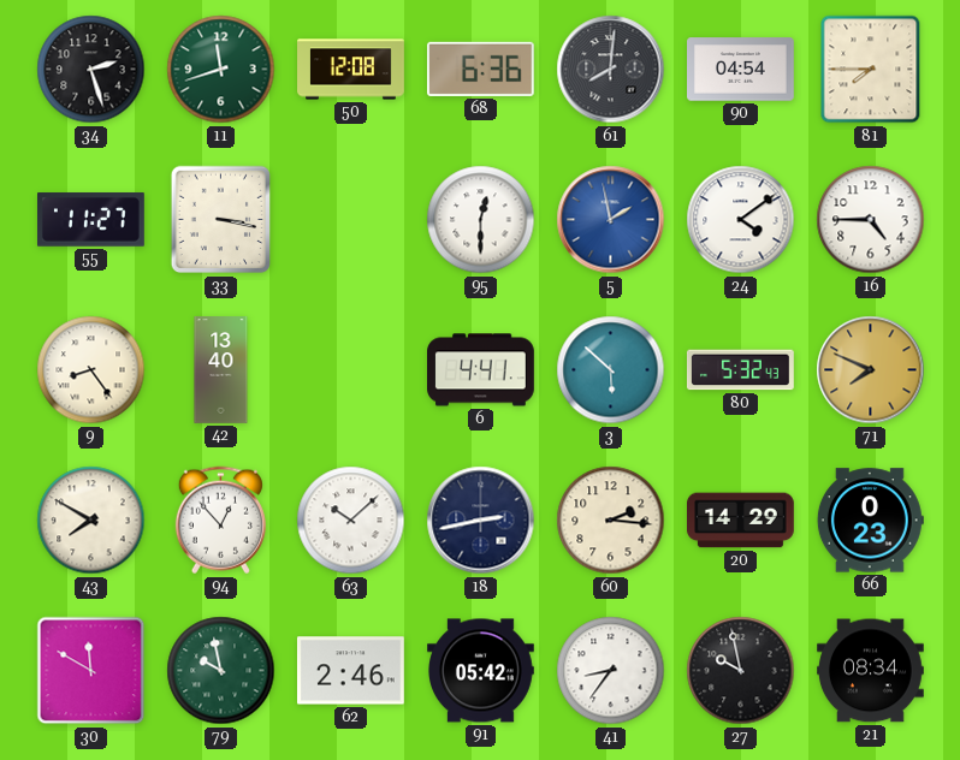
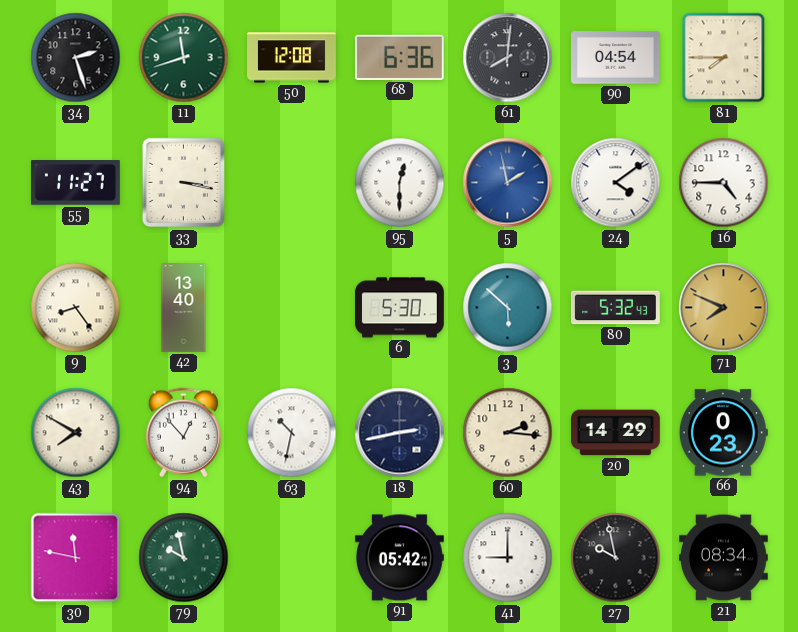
6: 4:41 -> 5:30
63: 10:08 -> 10:32
30: 11:50 -> 11:47
62: 2:46 -> none
41: 8:36 -> 9:00
